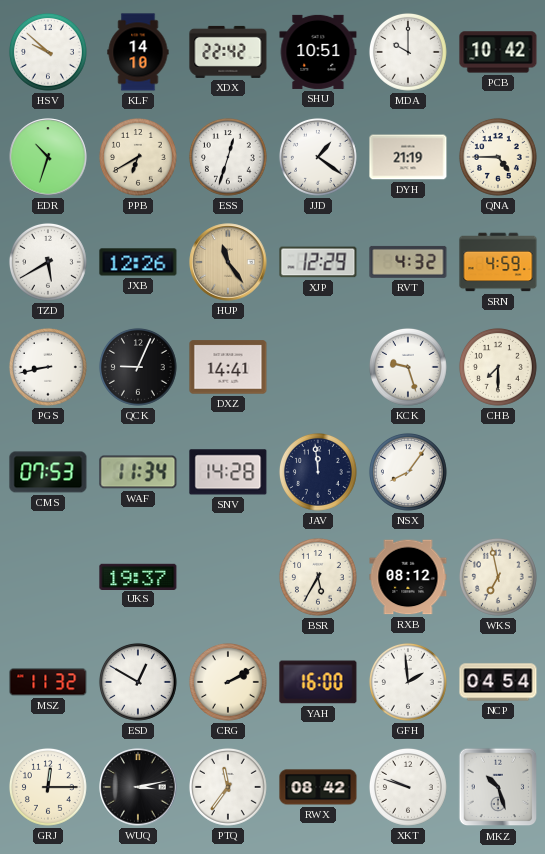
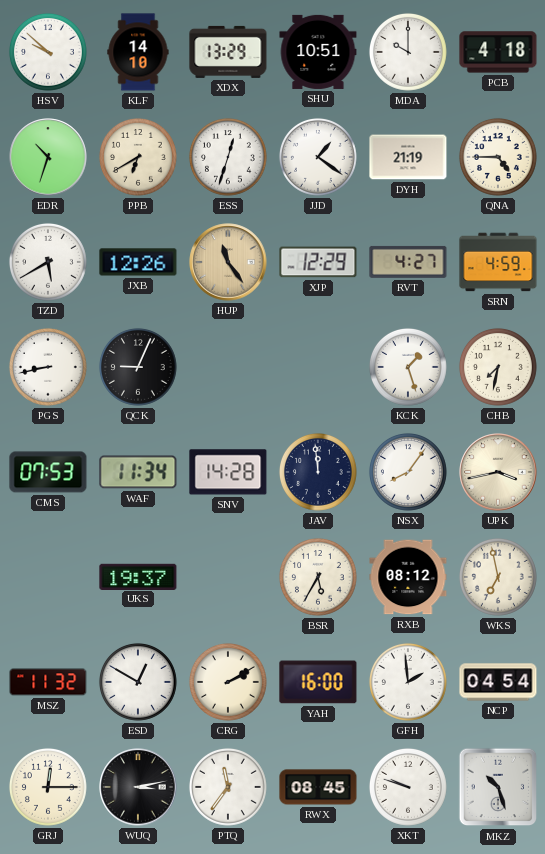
XDX: 22:42 -> 13:29
PCB: 10:42 -> 4:18
RVT: 4:32 -> 4:27
DXZ: 14:41 -> none
KCK: 9:27 -> 1:27
CHB: 7:30 -> 7:32
UPK: none -> 3:43
RWX: 08:42 -> 08:45
